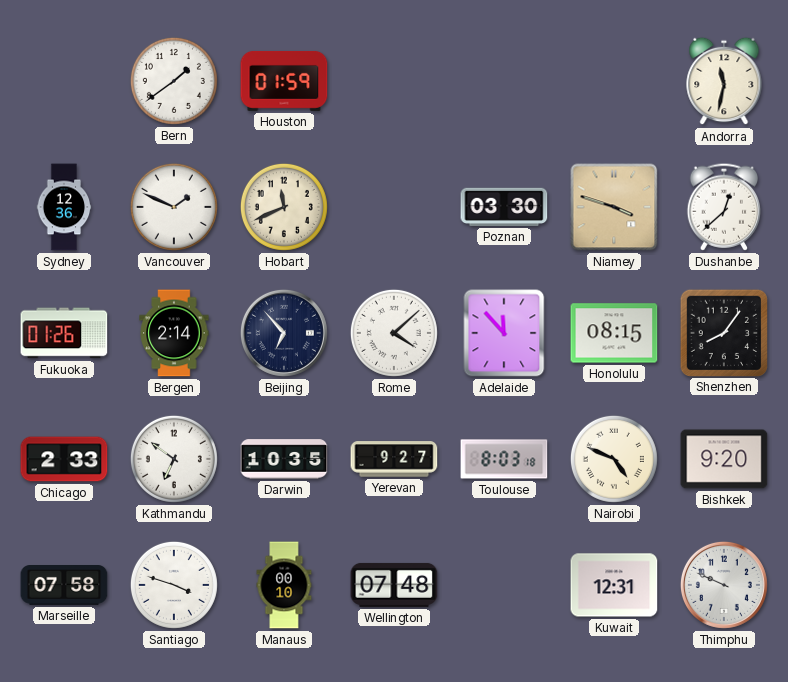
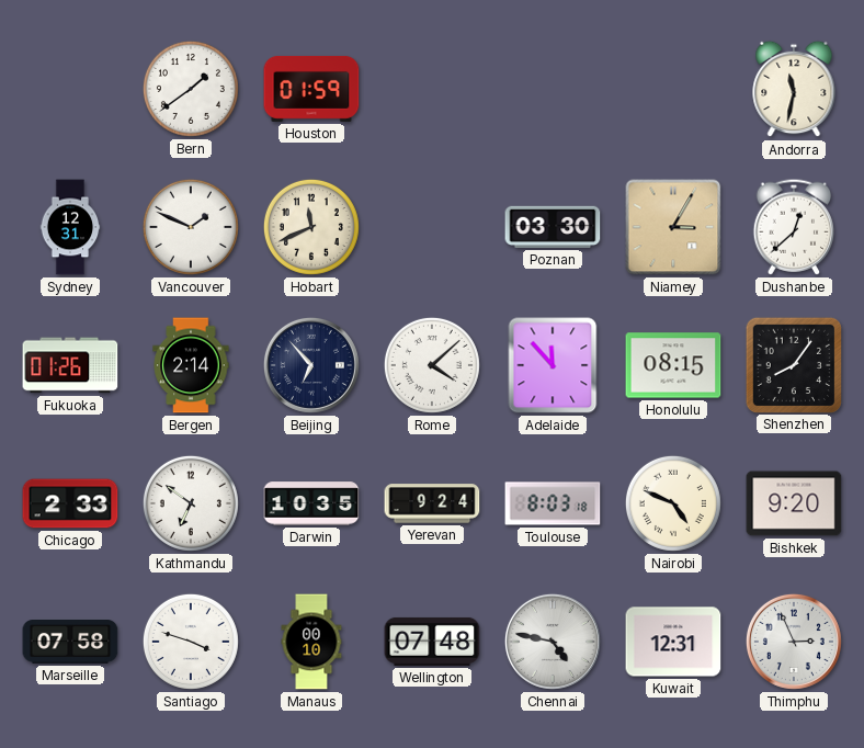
Sydney: 12:36 -> 12:31
Niamey: 3:48 -> 3:05
Yerevan: 9:27 -> 9:24
Chennai: none -> 4:47
Thimphu: 9:49 -> 2:56
